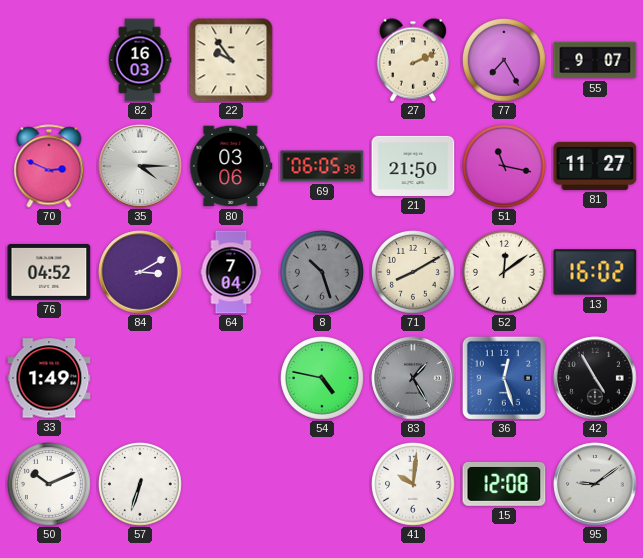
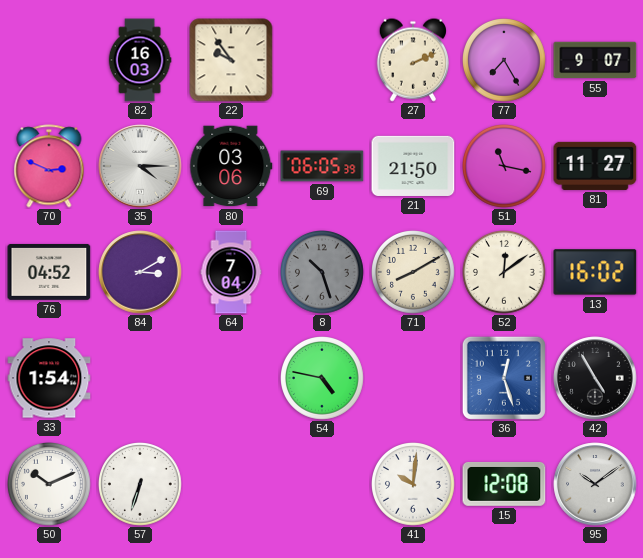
33: 1:49 -> 1:54
83: 1:25 -> none
95: 9:09 -> 10:09
